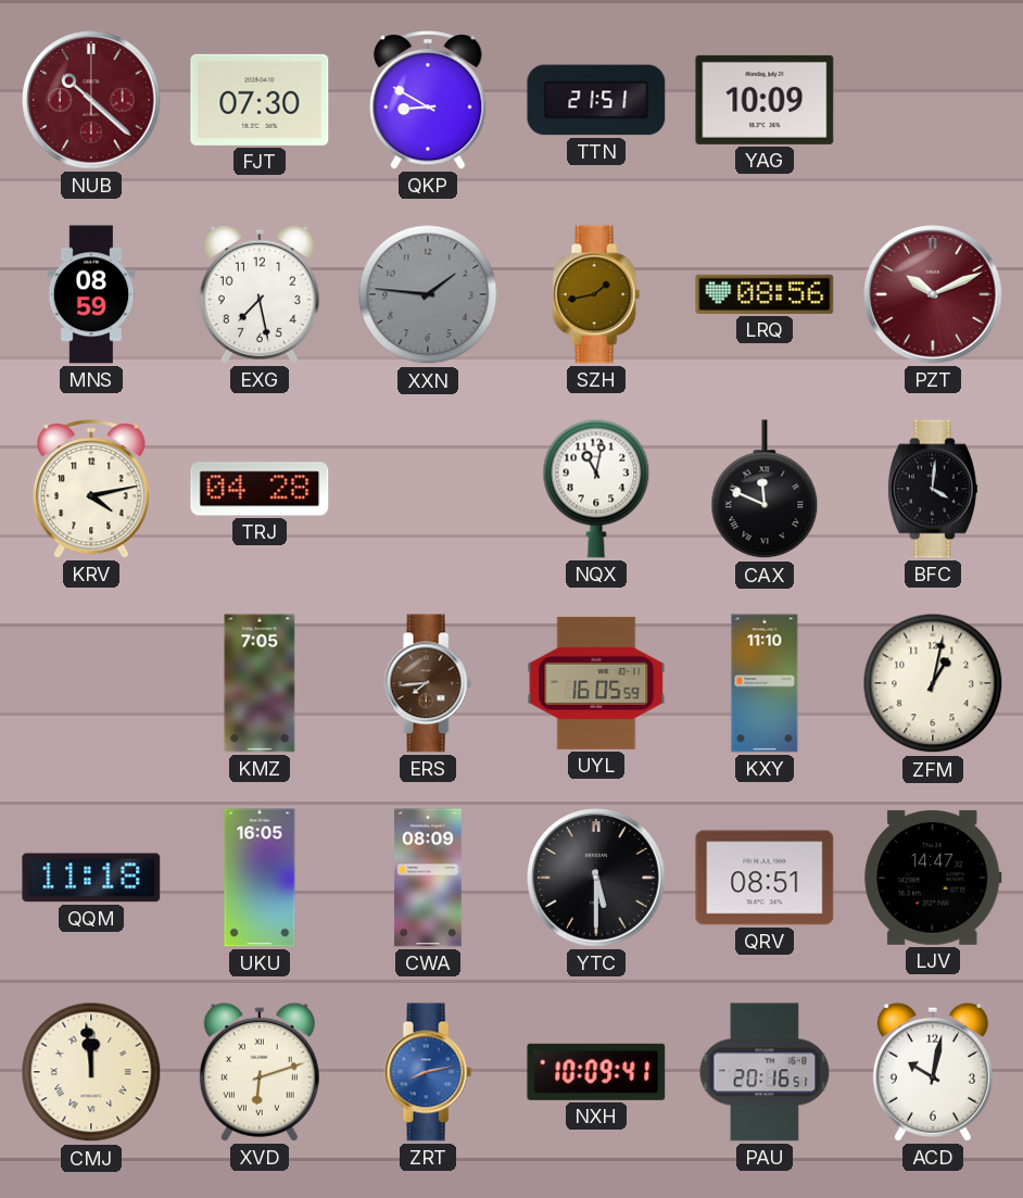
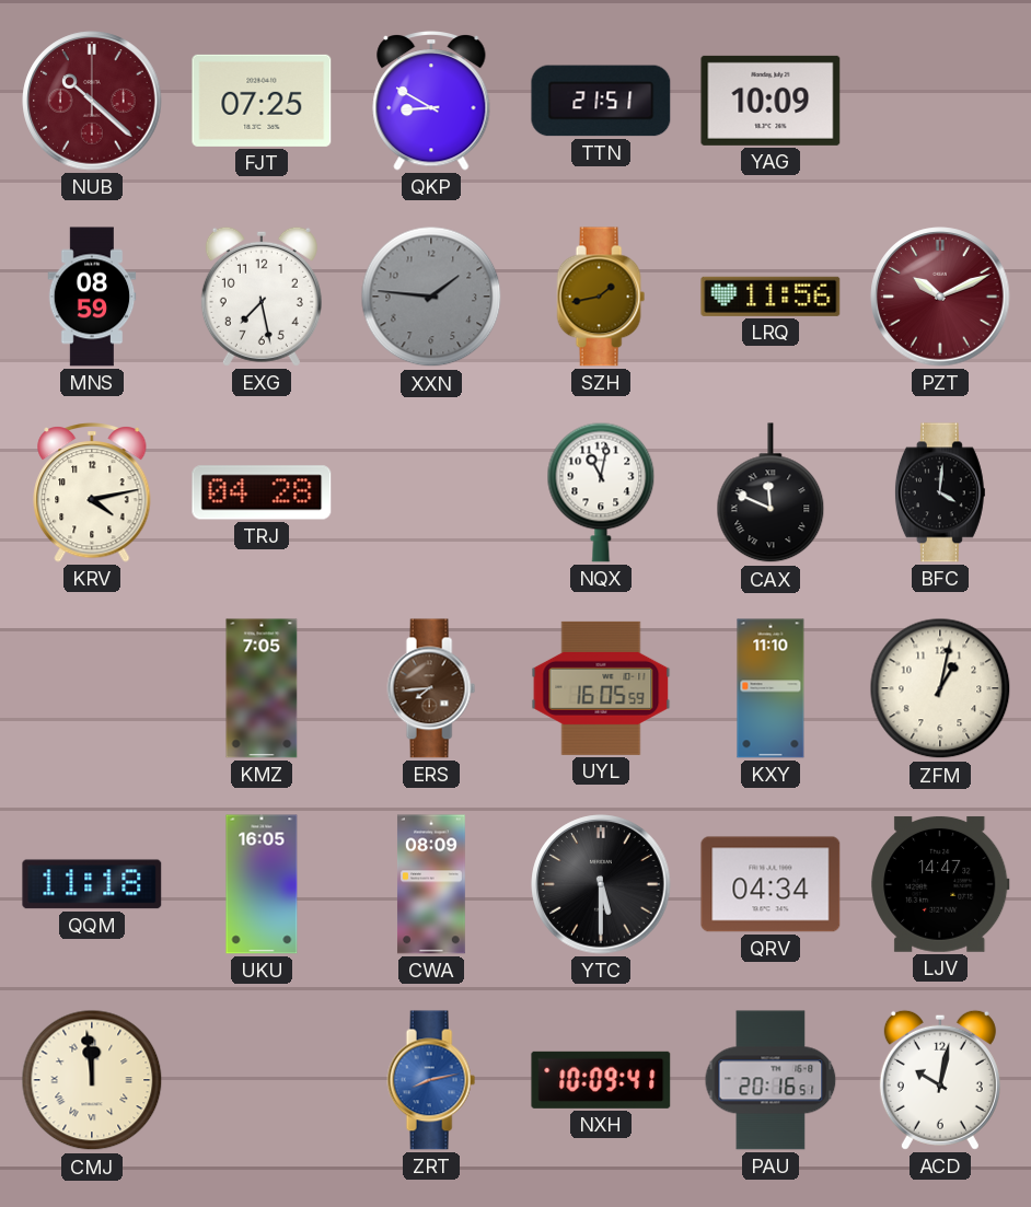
FJT: 07:30 -> 07:25
LRQ: 08:56 -> 11:56
QRV: 08:51 -> 04:34
XVD: 6:12 -> none
